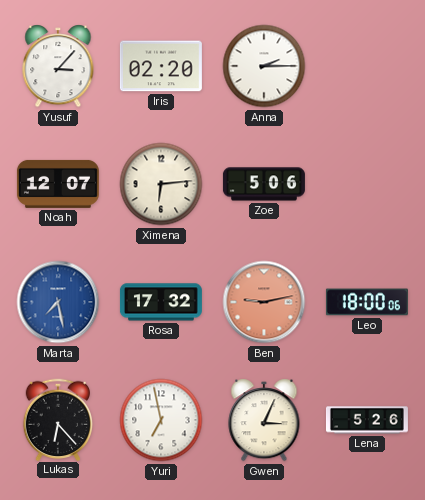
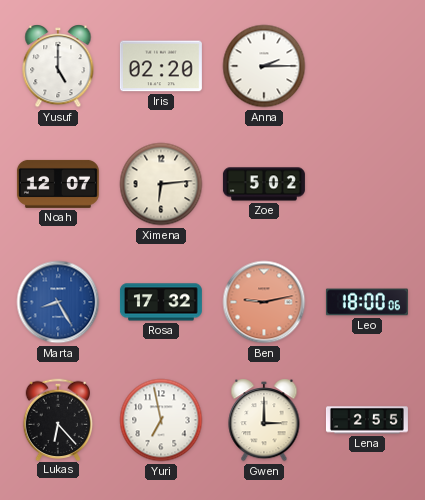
Yusuf: 3:07 -> 5:00
Zoe: 5:06 -> 5:02
Marta: 7:28 -> 8:25
Gwen: 3:04 -> 3:00
Lena: 5:26 -> 2:55
